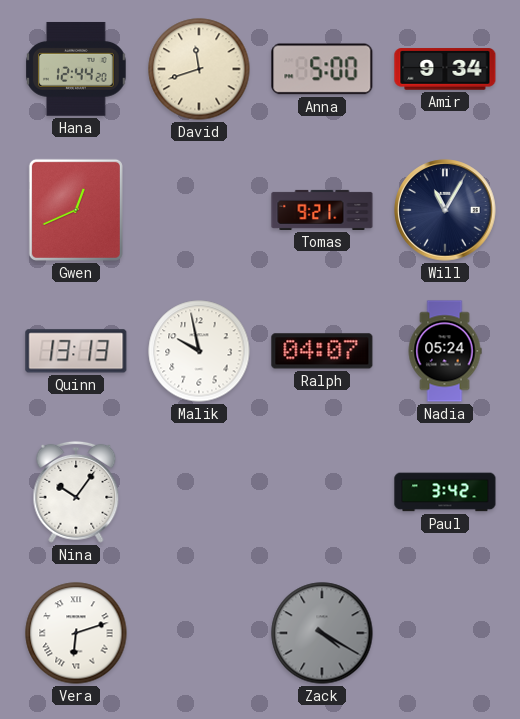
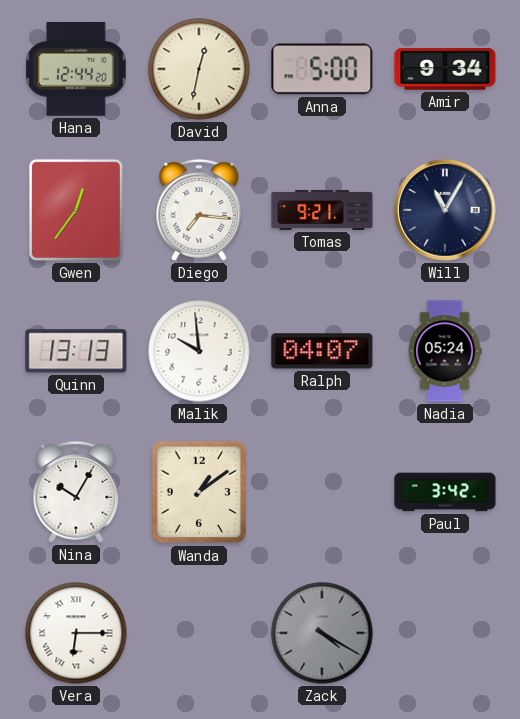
David: 11:42 -> 12:32
Gwen: 12:41 -> 12:36
Diego: none -> 7:16
Malik: 9:58 -> 9:59
Nina: 10:06 -> 10:05
Wanda: none -> 1:09
Vera: 6:12 -> 6:15
